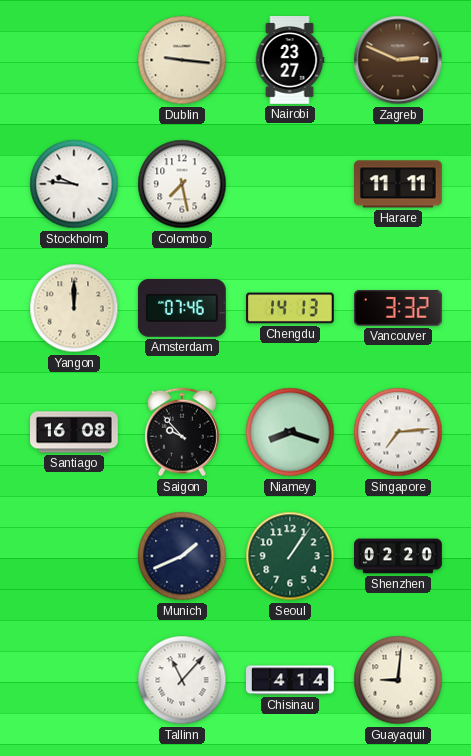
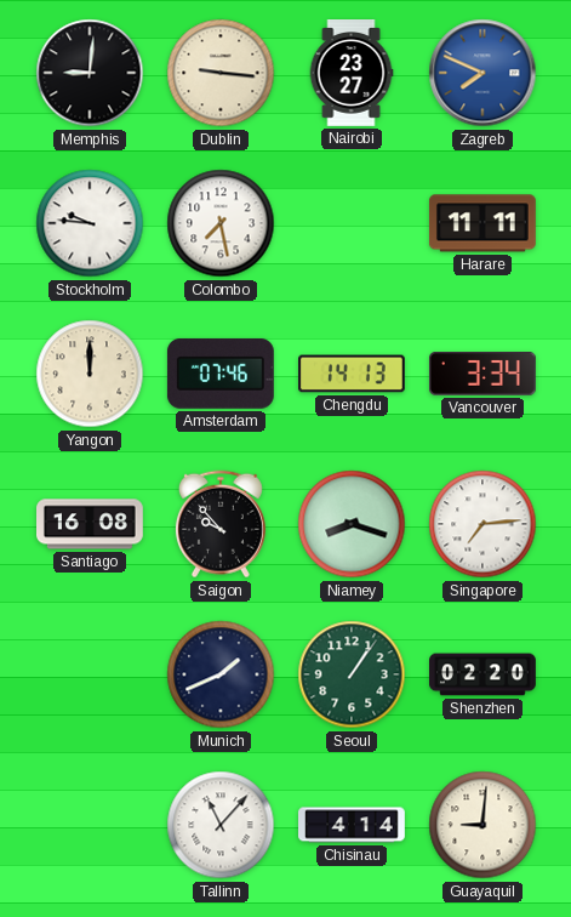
Memphis: none -> 9:01
Zagreb: 2:49 -> 7:49
Zagreb dial: brown -> blue
Vancouver: 3:32 -> 3:34
